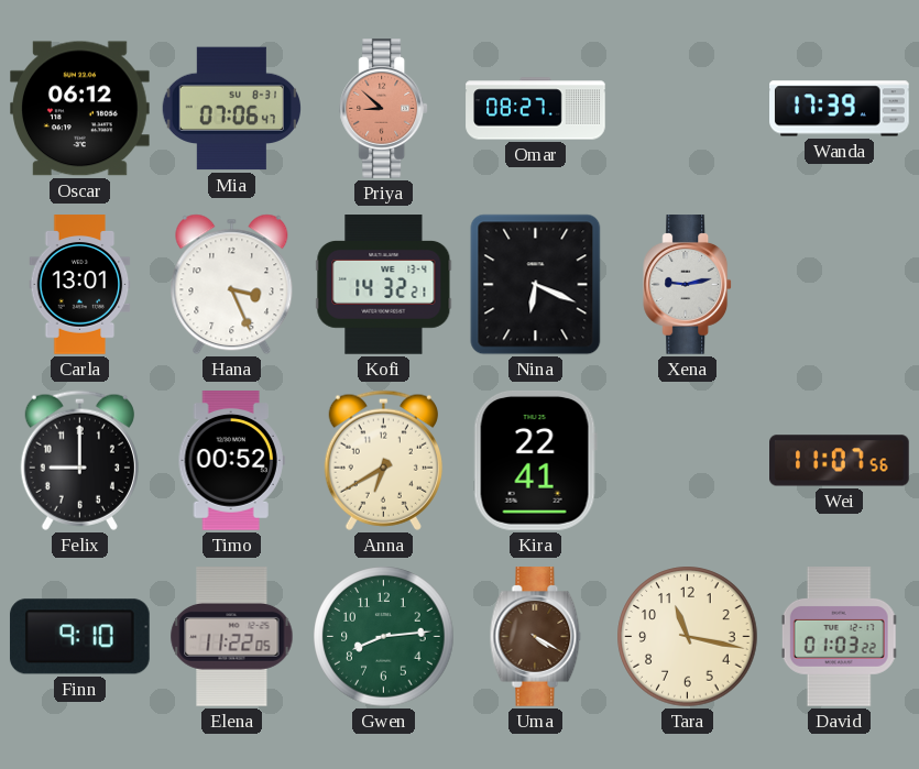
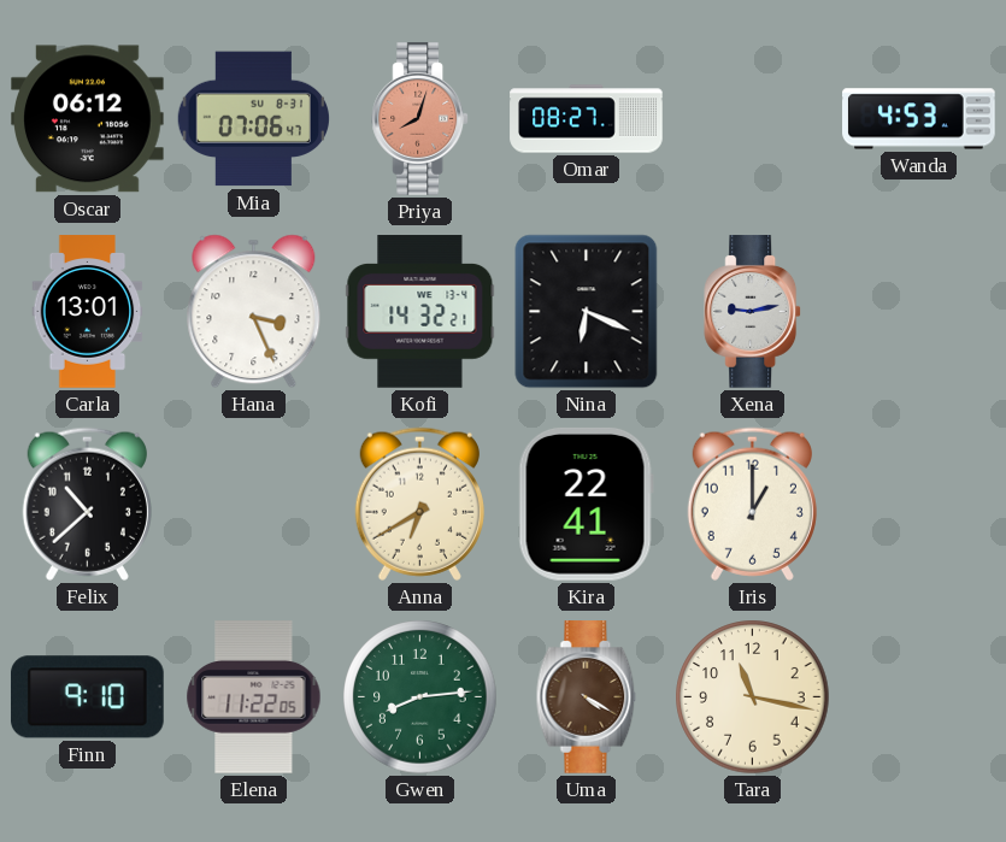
Priya: 8:52 -> 8:03
Wanda: 17:39 -> 4:53
Felix: 9:00 -> 10:38
Timo: 00:52 -> none
Iris: none -> 1:00
Wei: 11:07 -> none
David: 01:03 -> none
